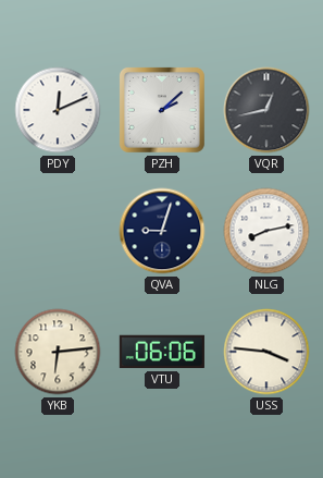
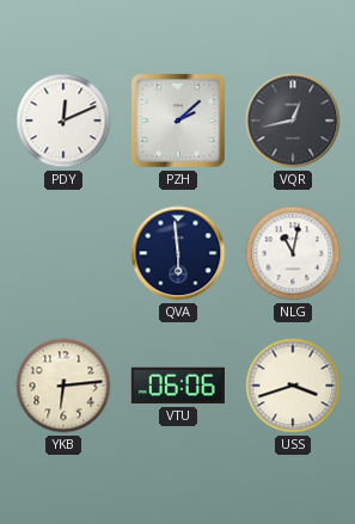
QVA: 9:03 -> 5:59
NLG: 8:13 -> 11:02
USS: 3:46 -> 3:42
